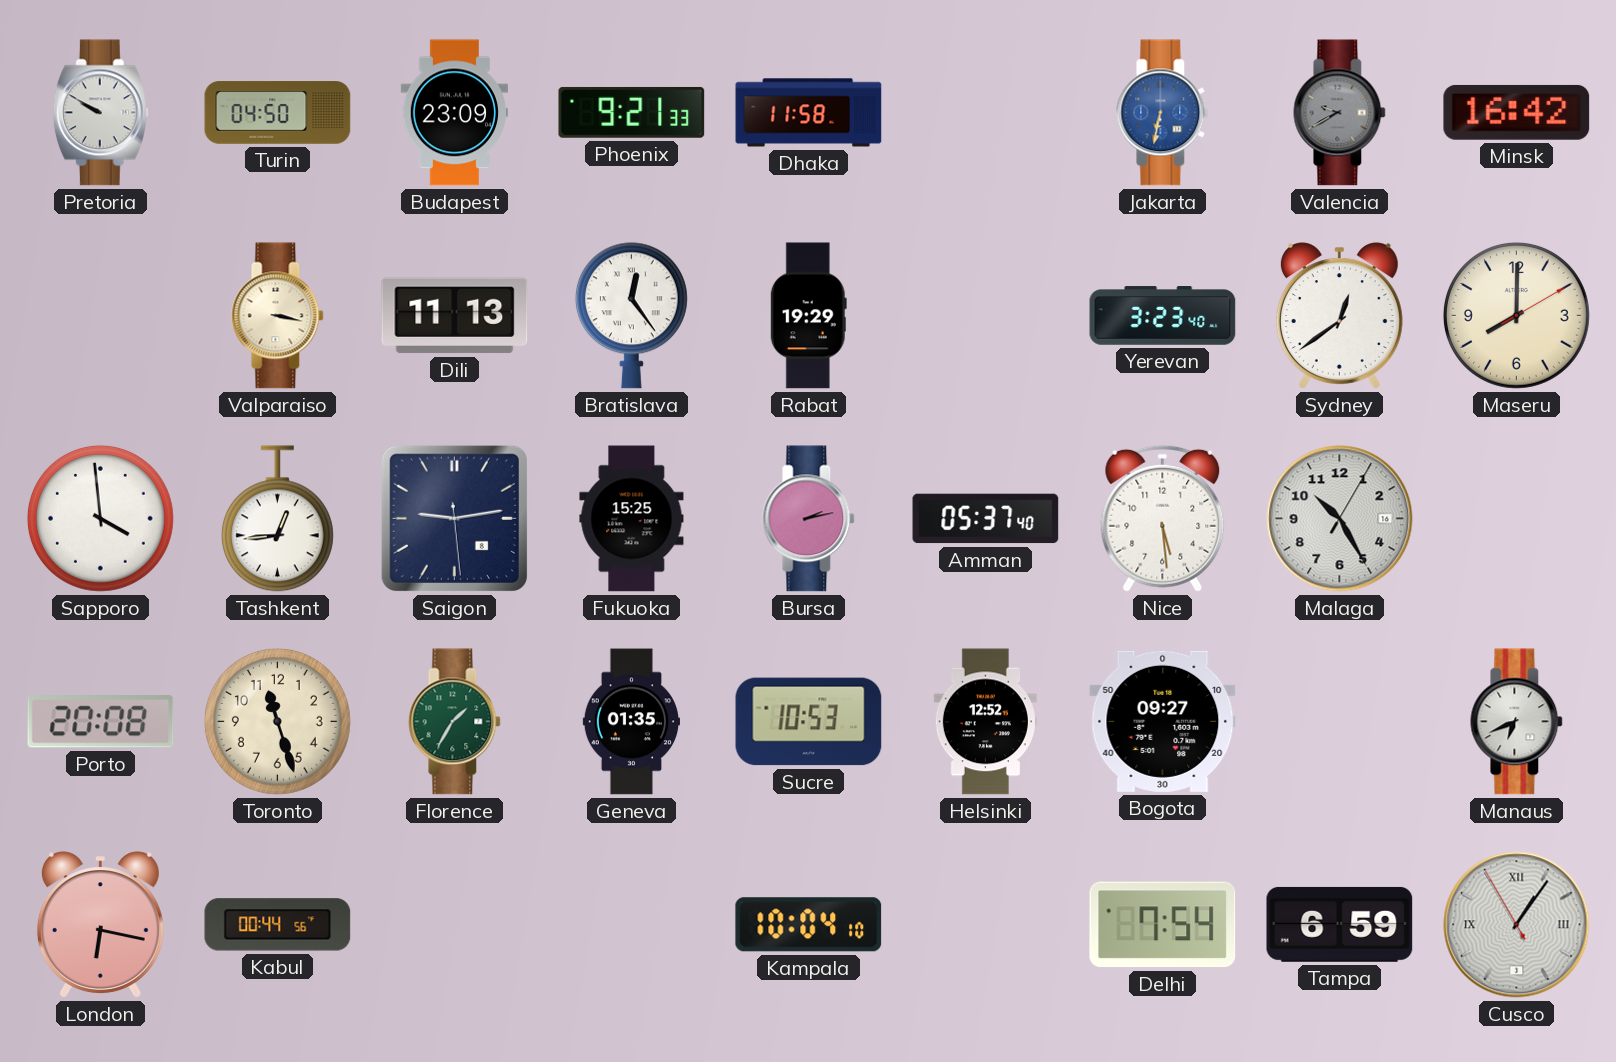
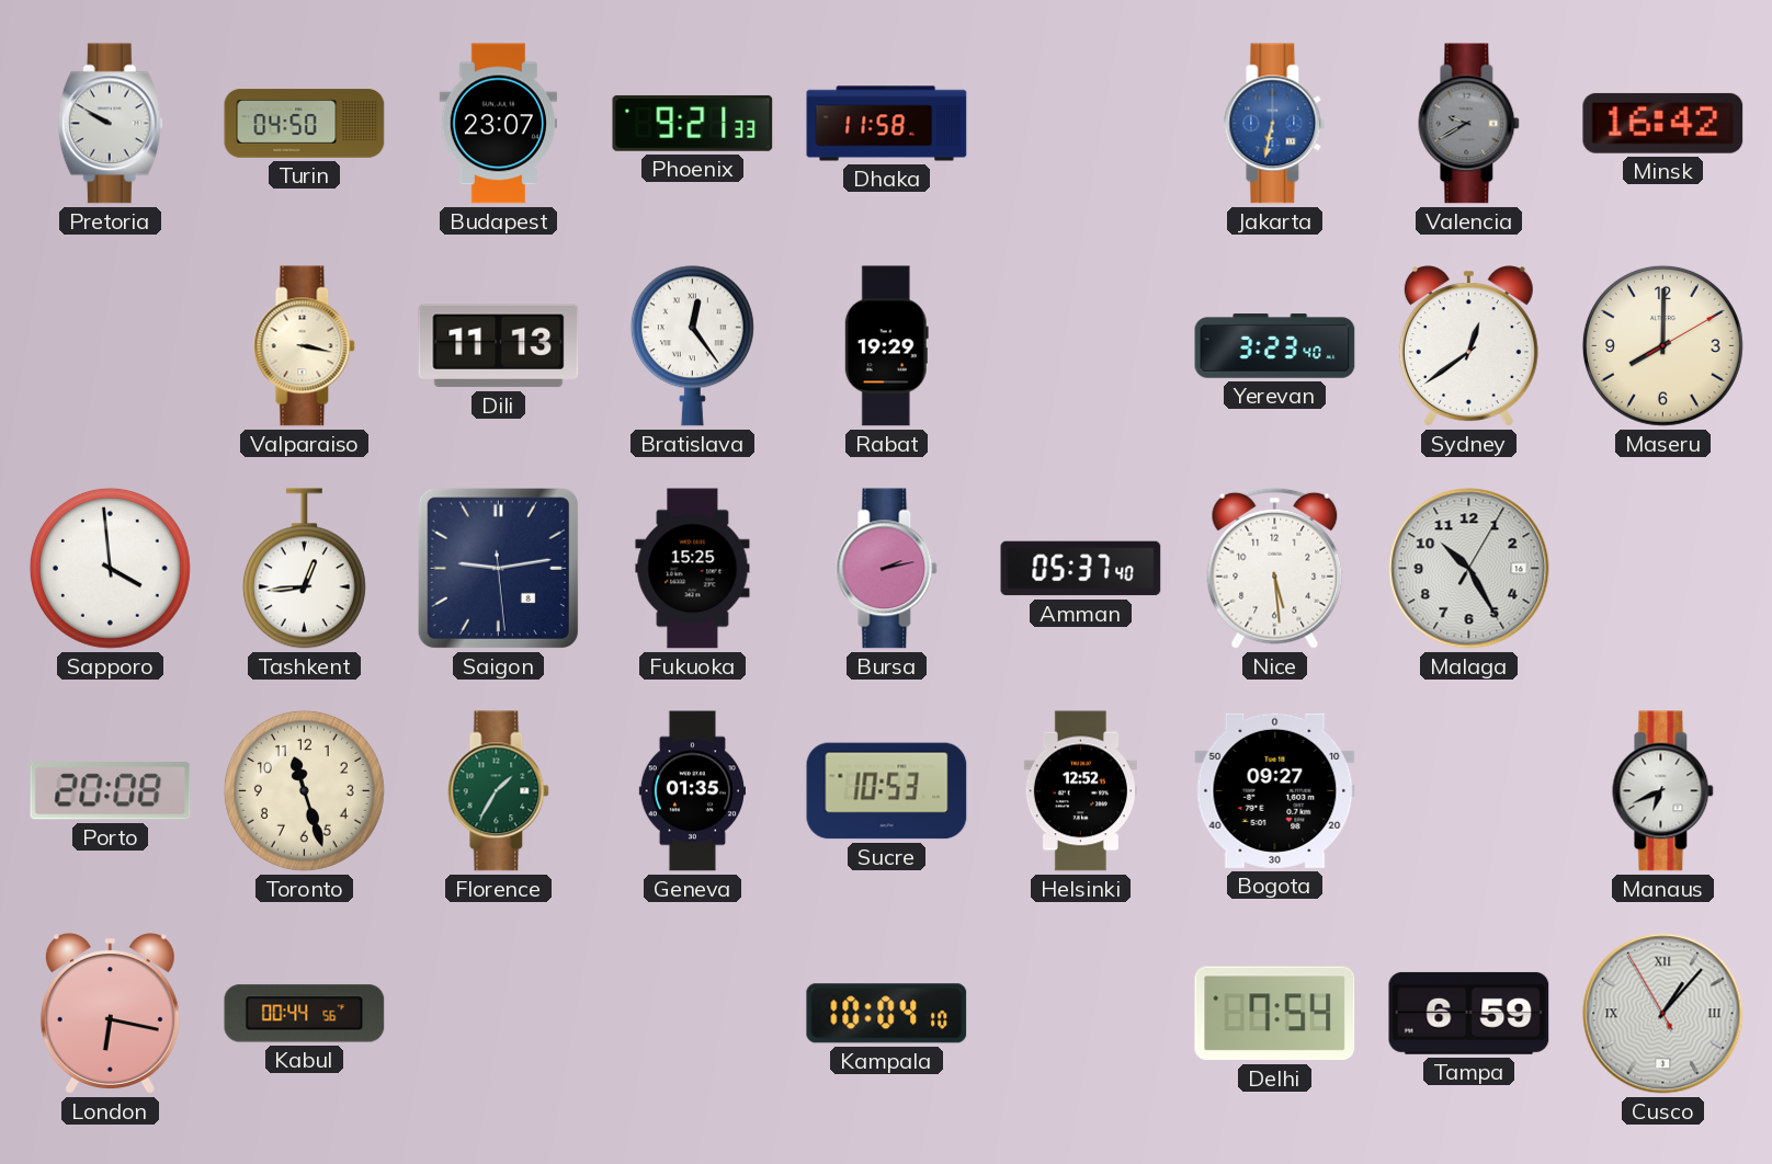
Budapest: 23:09 -> 23:07
Cusco: 1:05 -> 1:06
